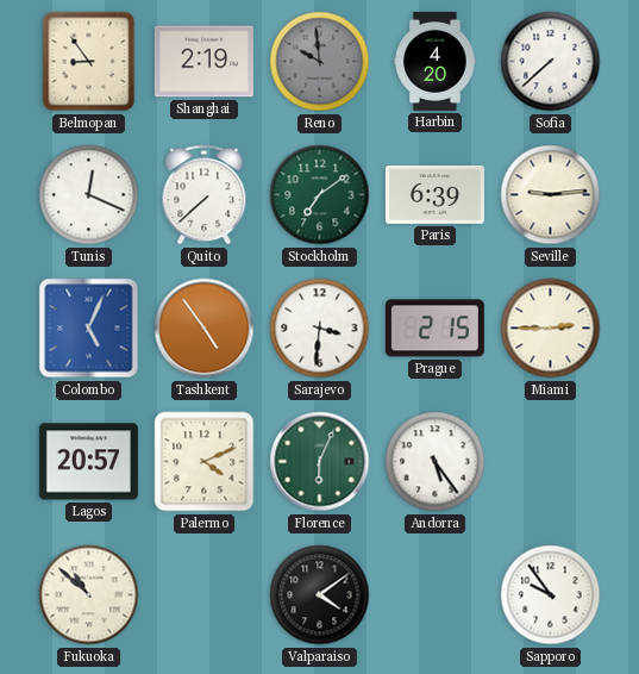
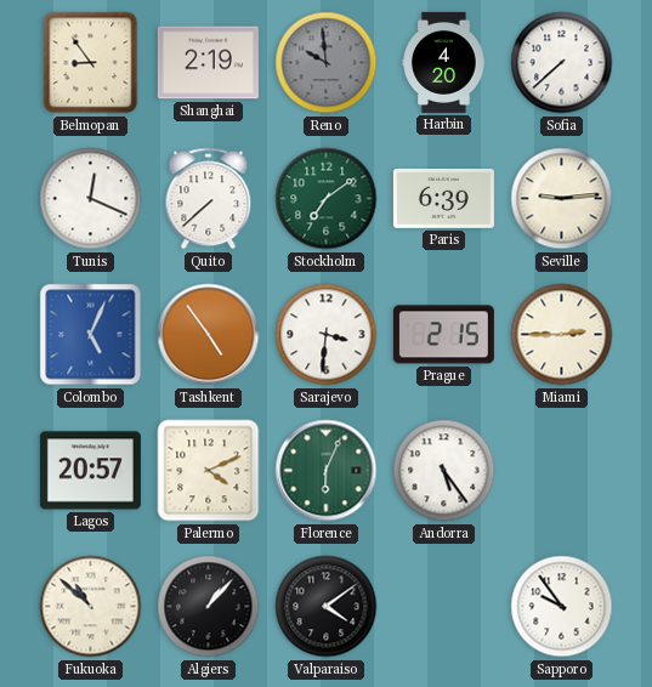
Algiers: none -> 1:07
